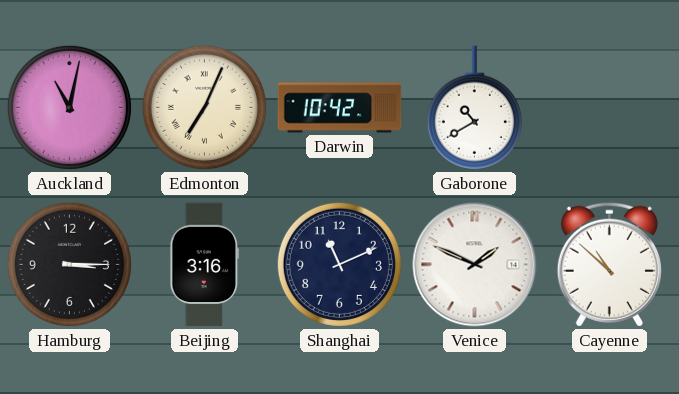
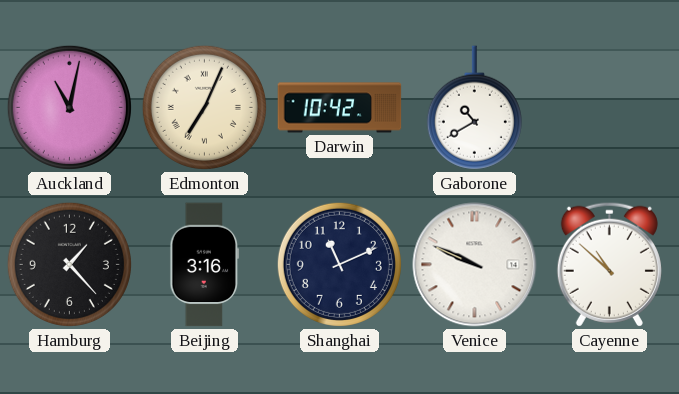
Hamburg: 3:15 -> 1:23
Venice: 1:49 -> 9:49
